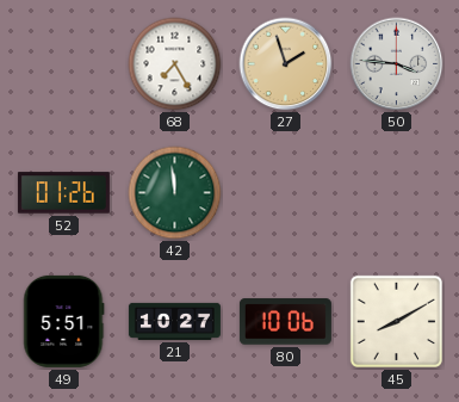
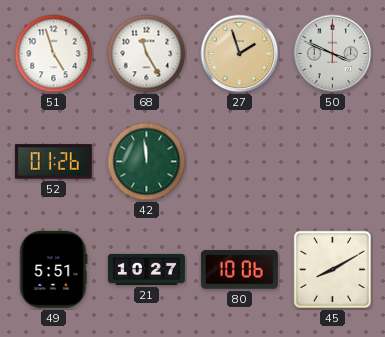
51: none -> 4:57
68: 7:25 -> 11:25
50: 3:46 -> 3:49
